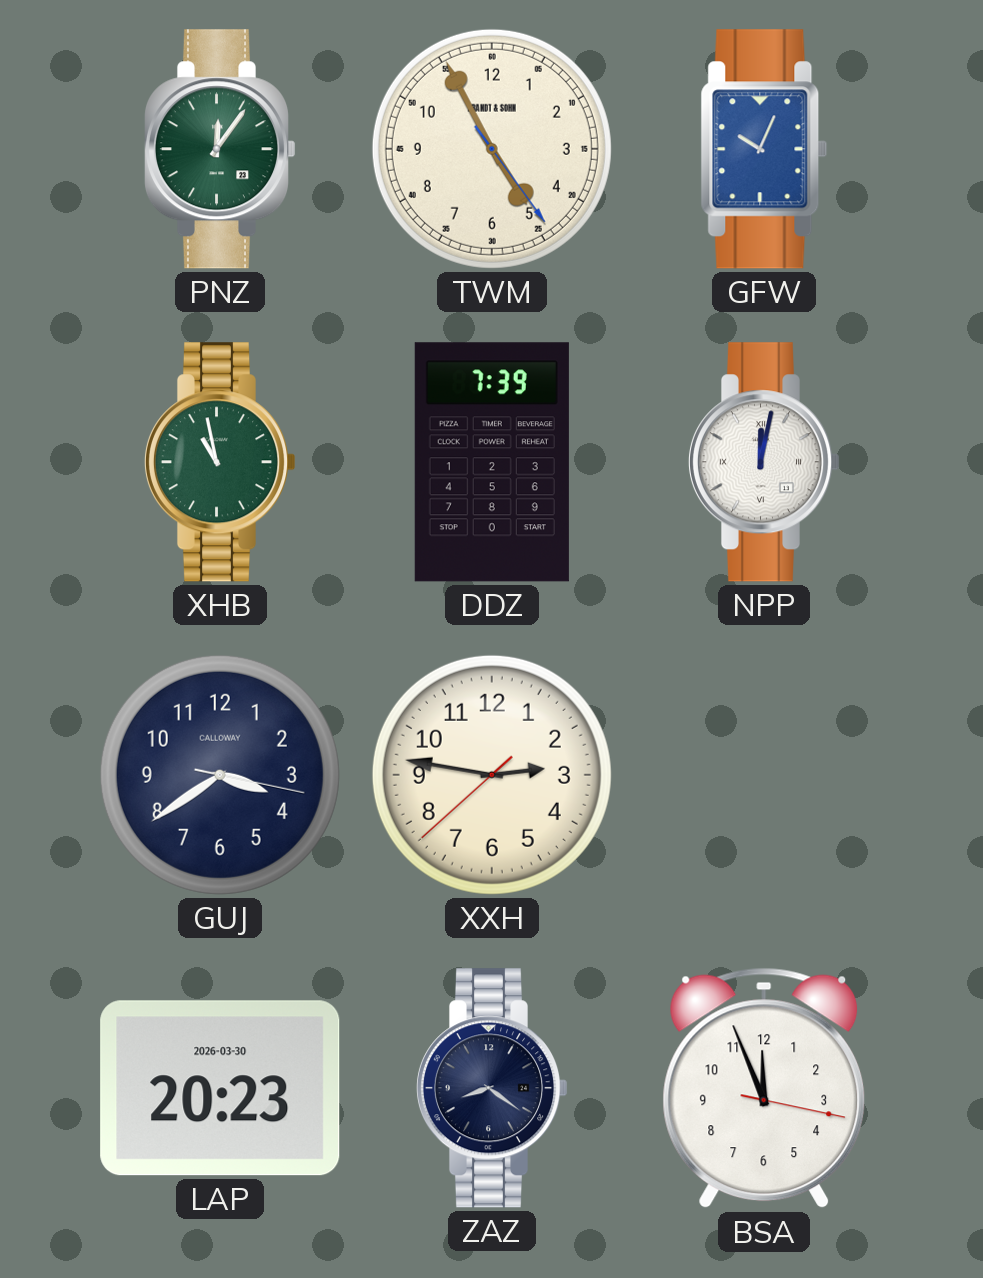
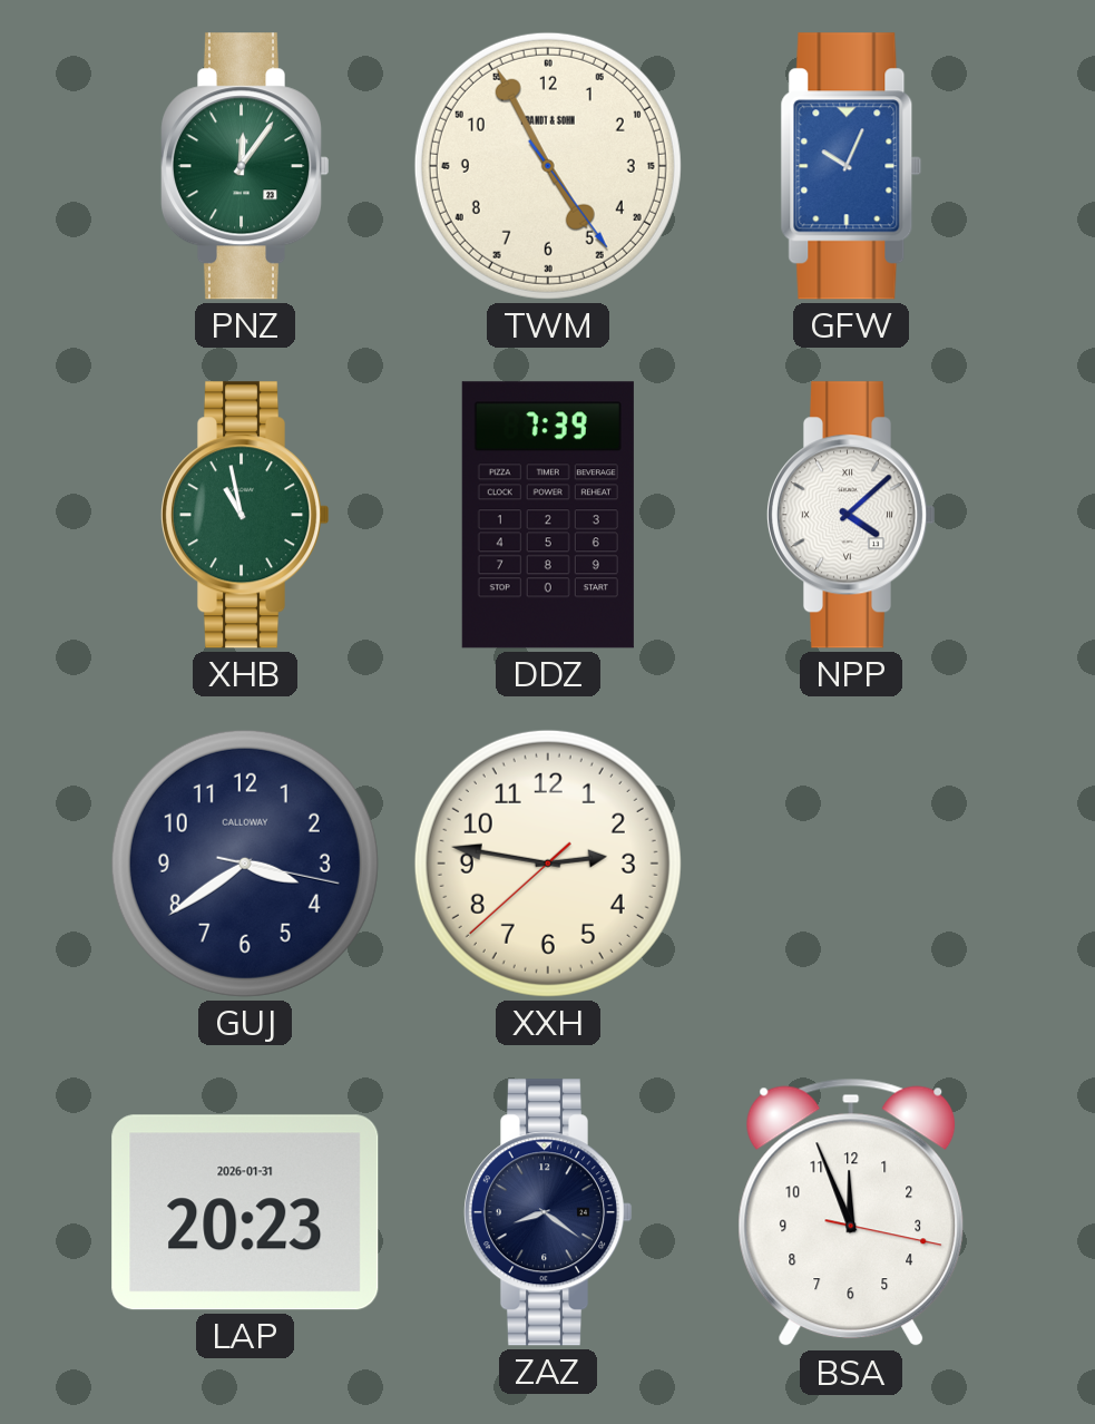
NPP: 12:02 -> 4:08
LAP date: 2026-03-30 -> 2026-01-31
